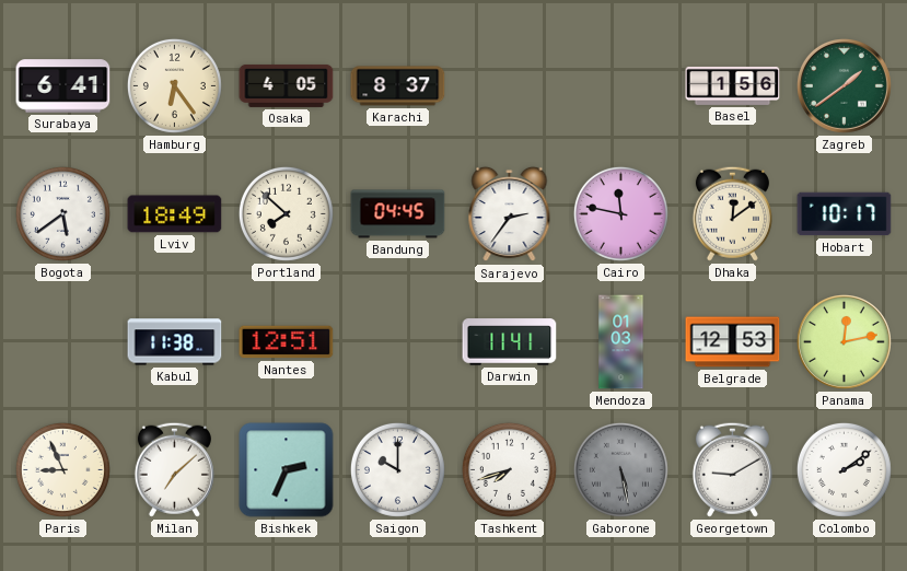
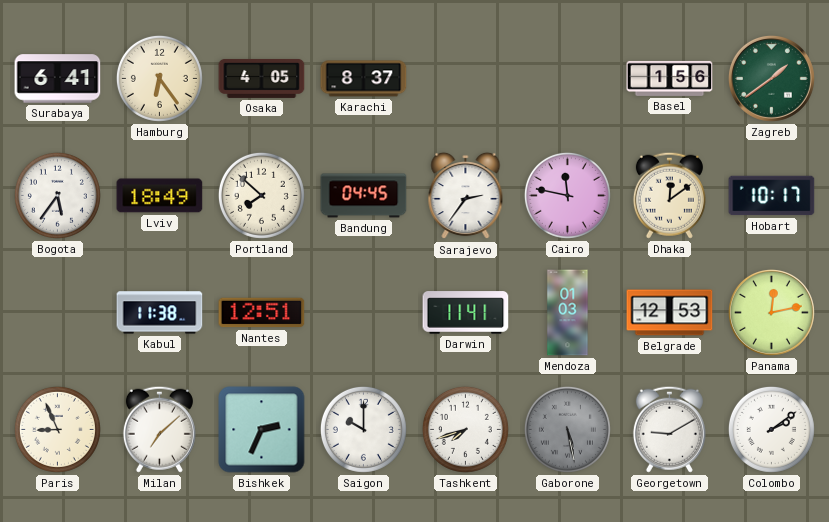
Bogota: 5:39 -> 5:36
